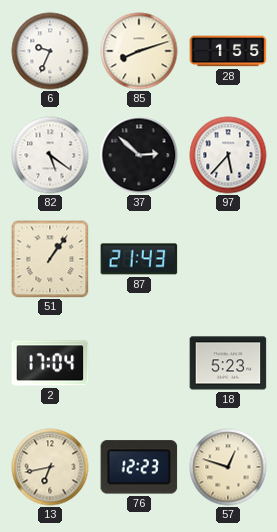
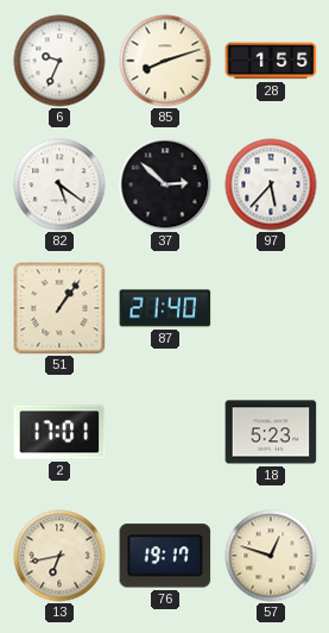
87: 21:43 -> 21:40
2: 17:04 -> 17:01
76: 12:23 -> 19:17
